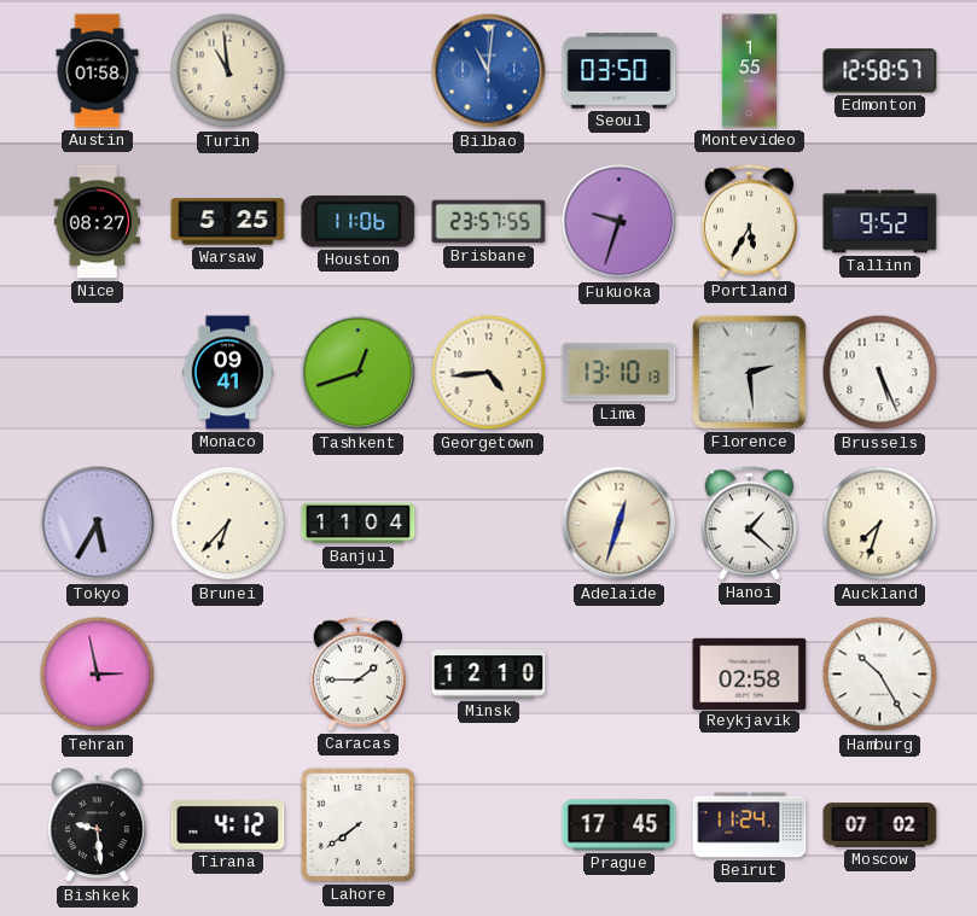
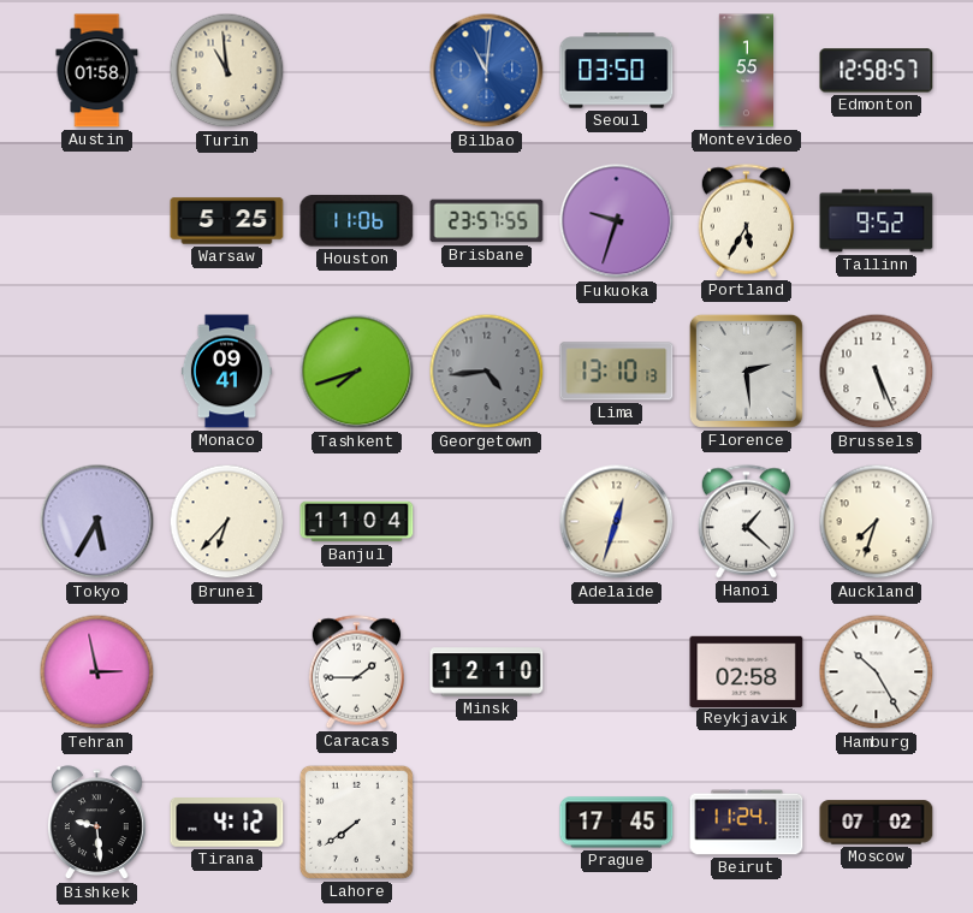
Nice: 08:27 -> none
Tashkent: 12:42 -> 7:42
Georgetown dial: cream -> grey
